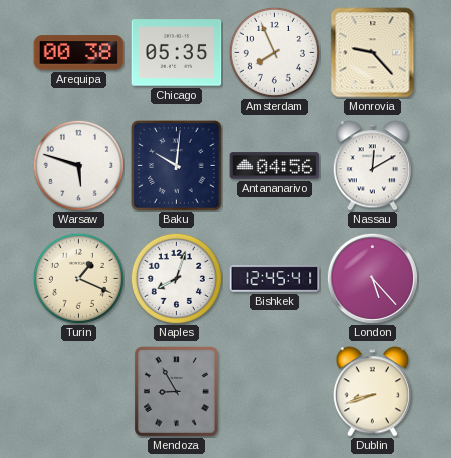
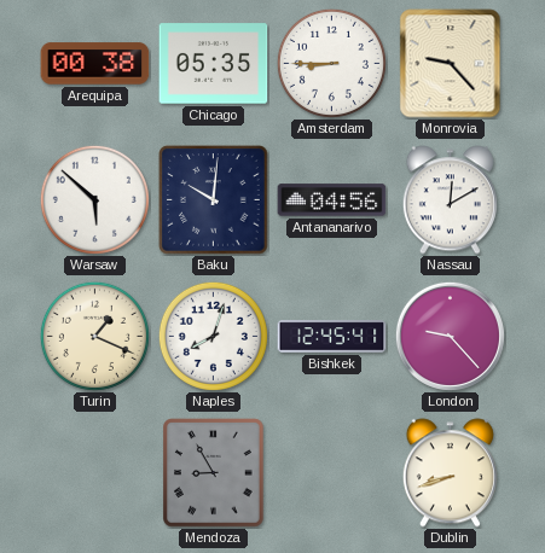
Amsterdam: 7:56 -> 8:45
Warsaw: 5:48 -> 5:52
London: 5:23 -> 9:23
